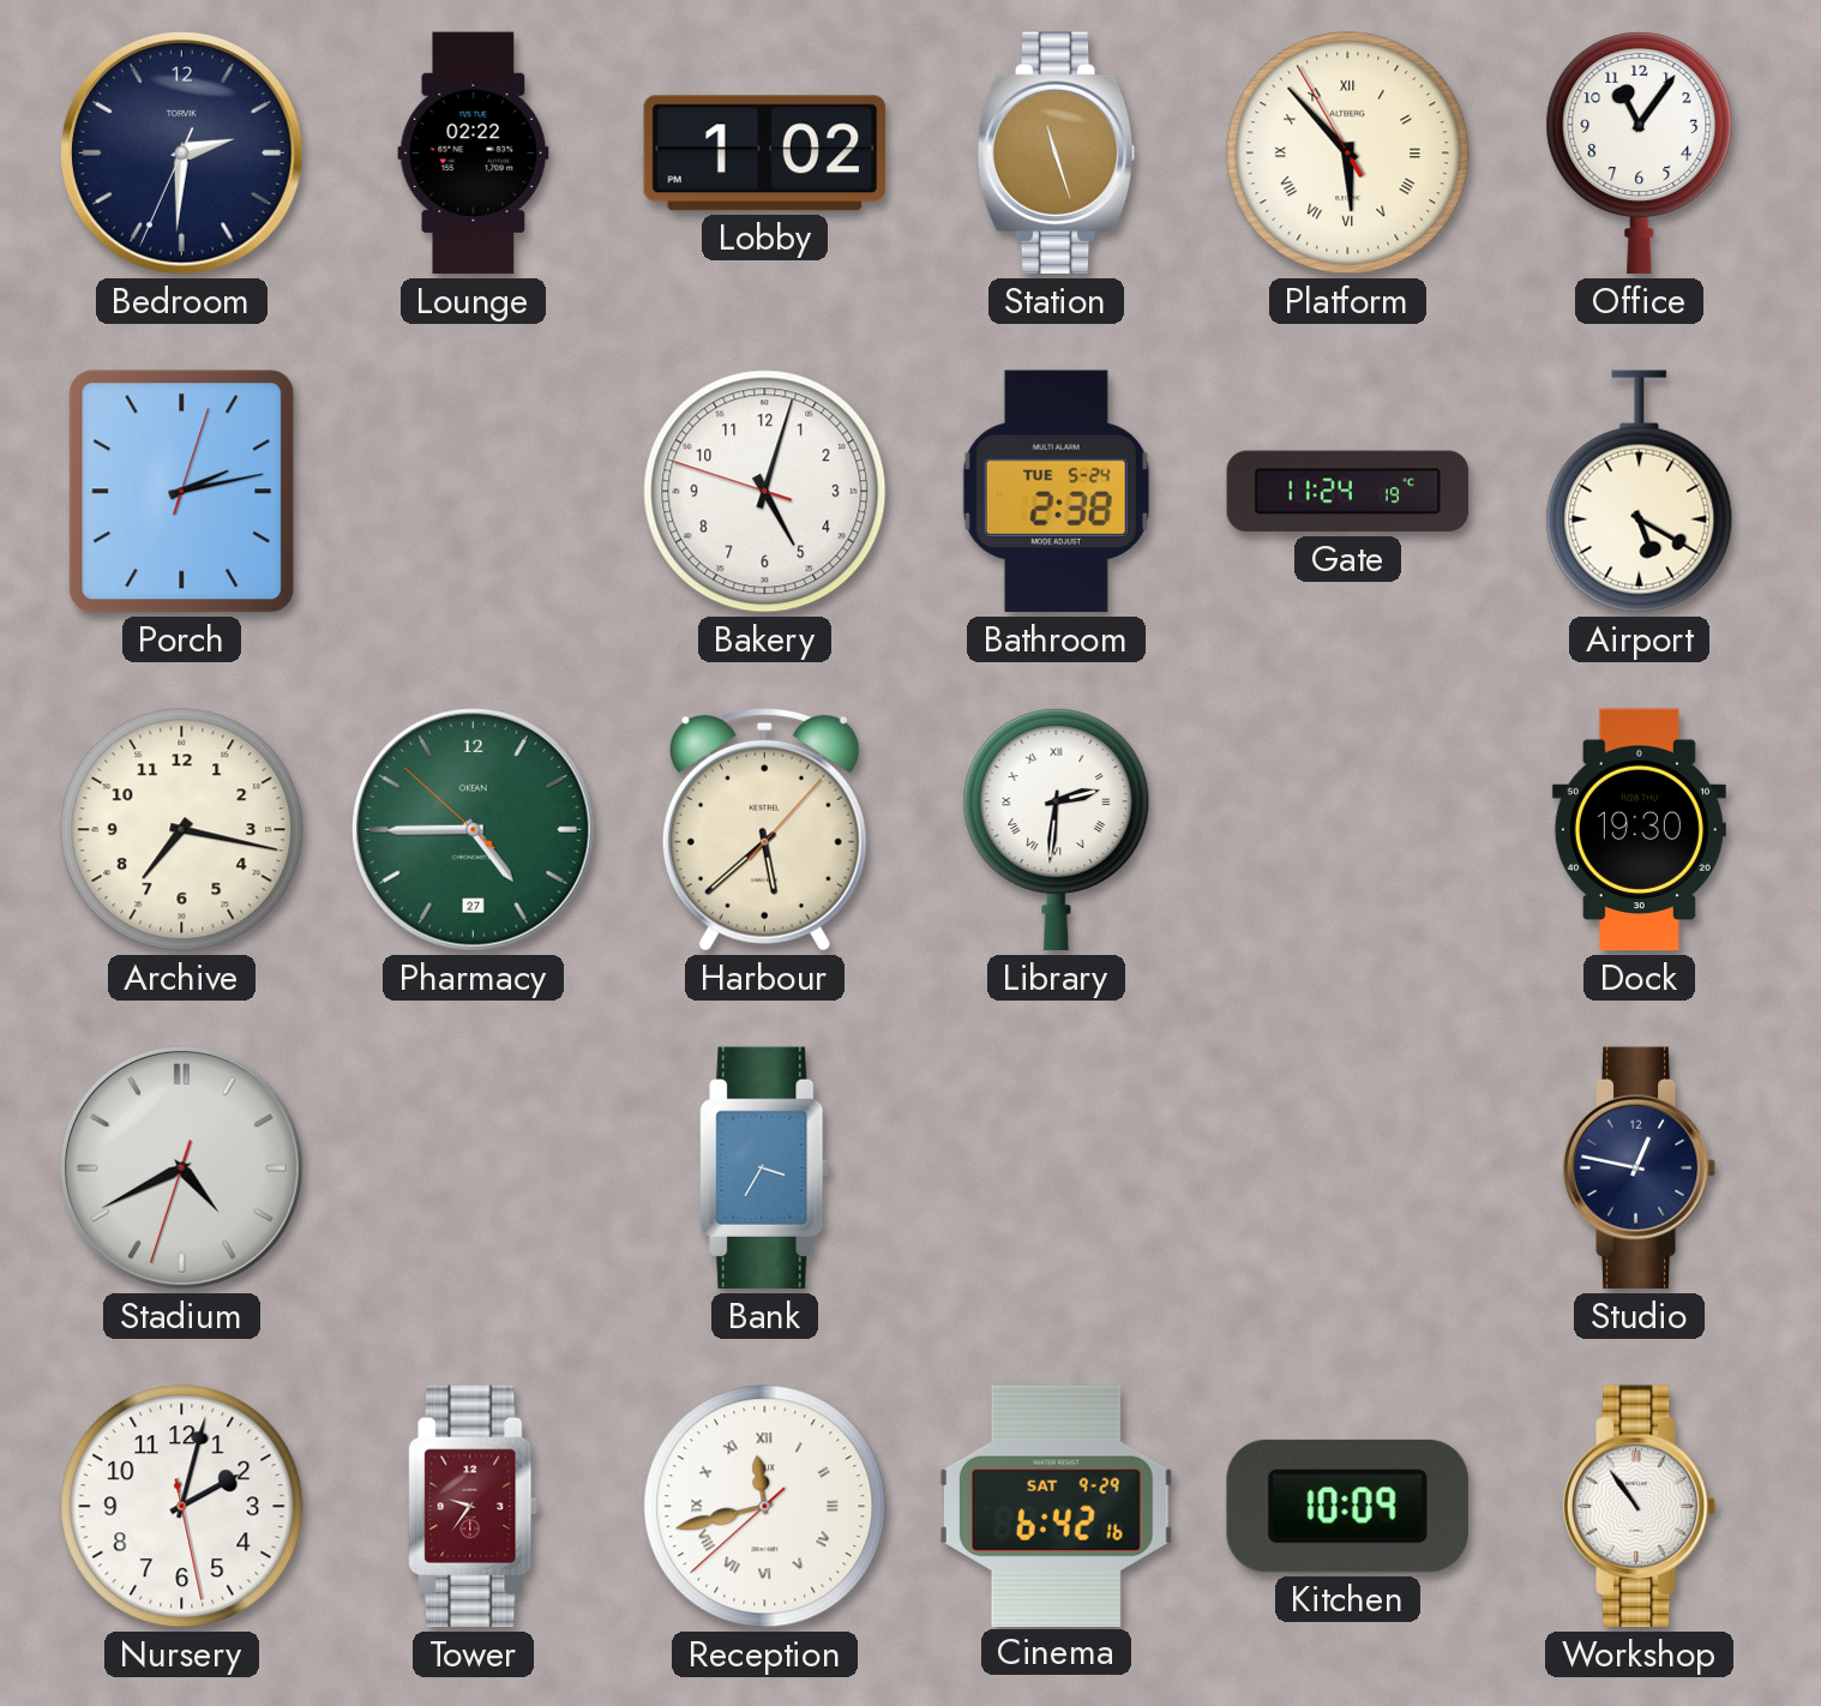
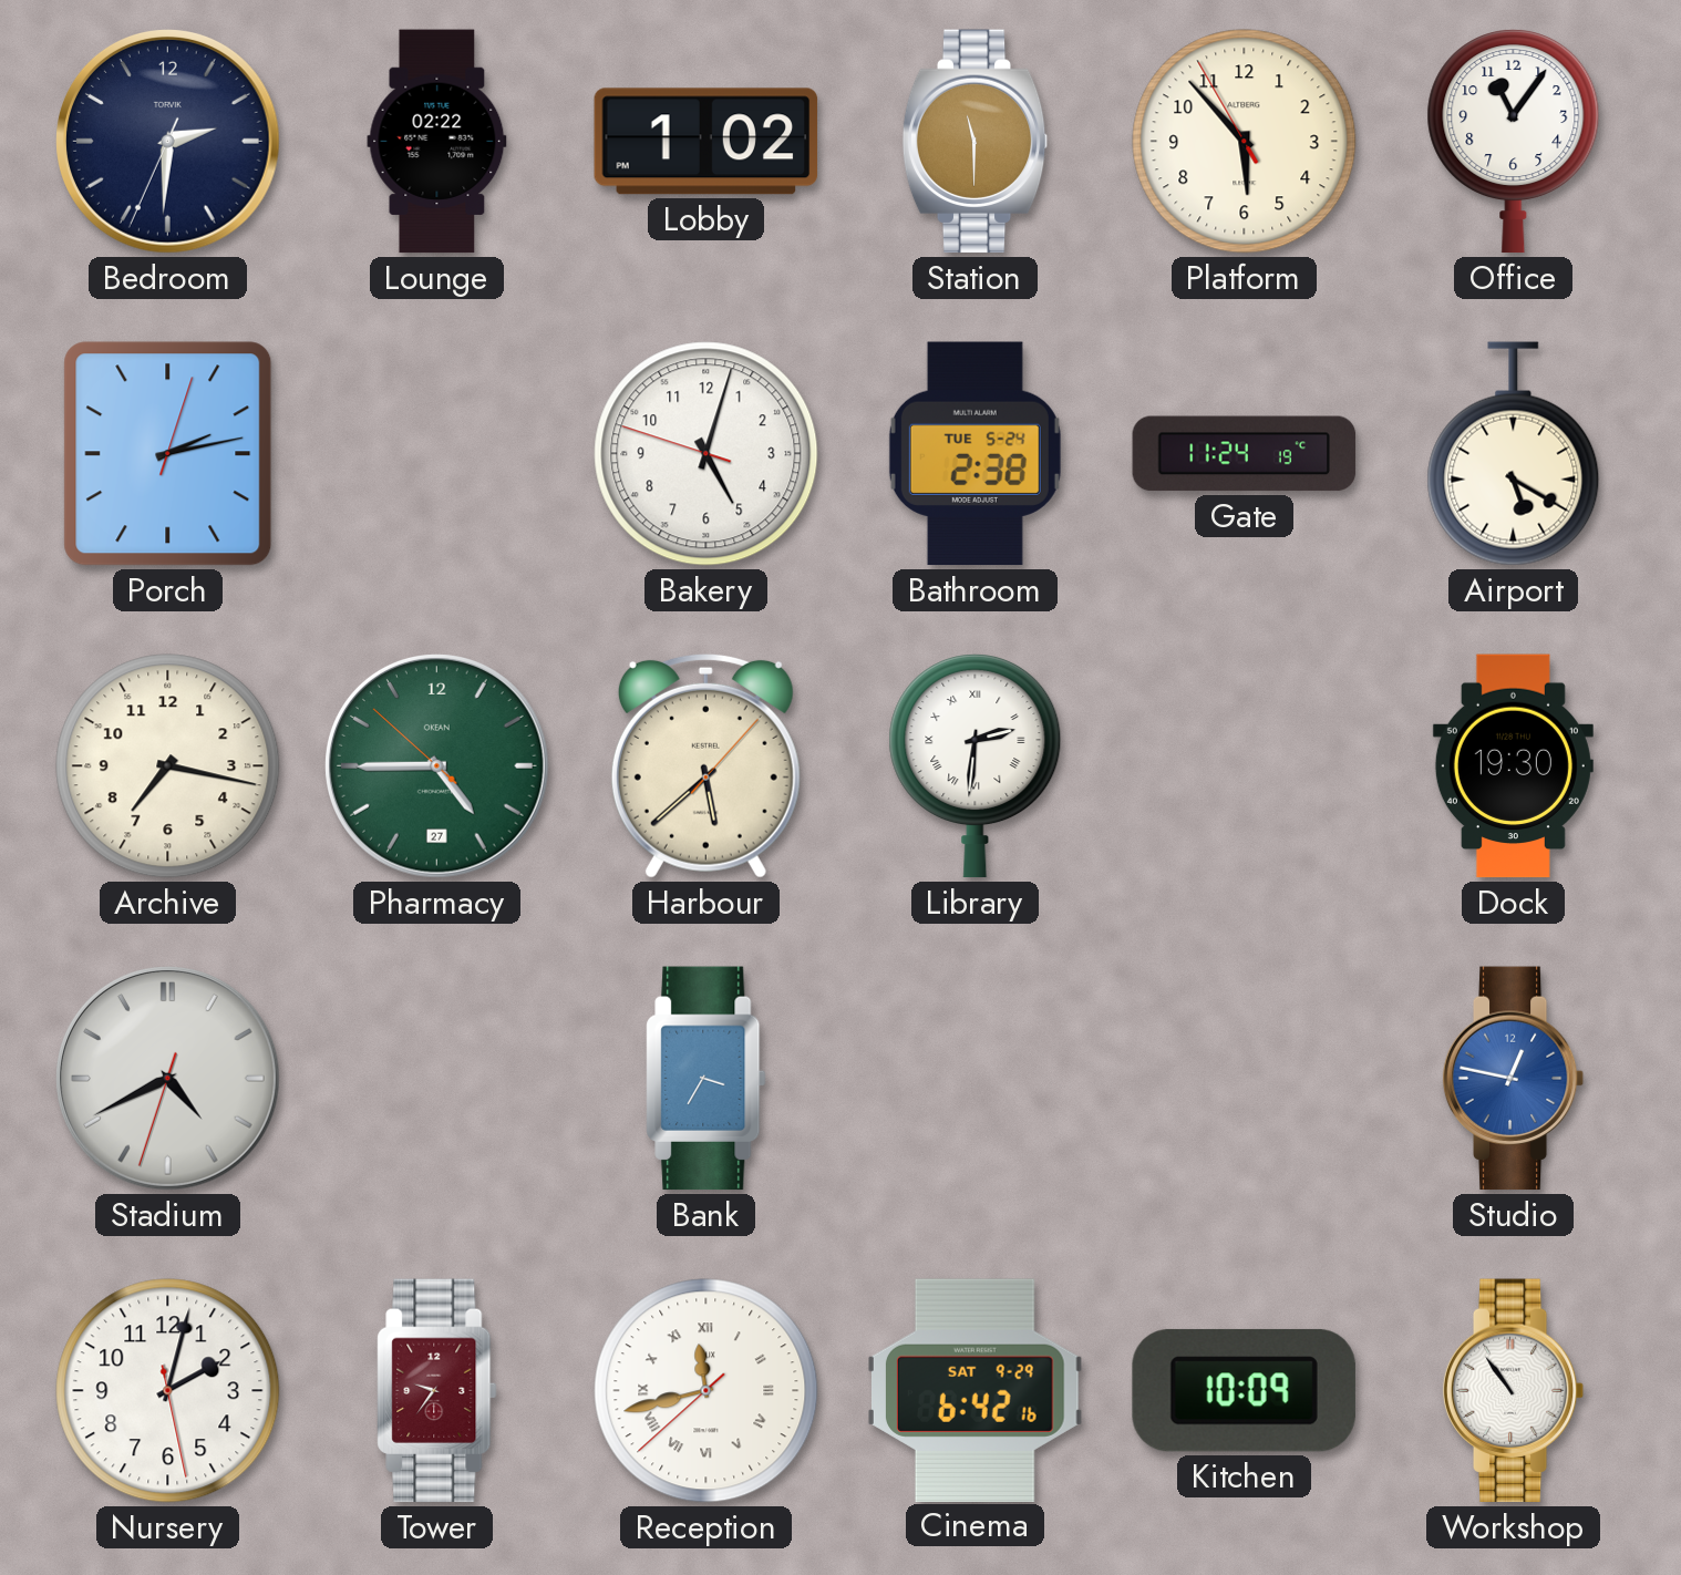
Station: 11:27 -> 11:30
Platform numerals: Roman -> Arabic
Studio dial: navy -> blue
